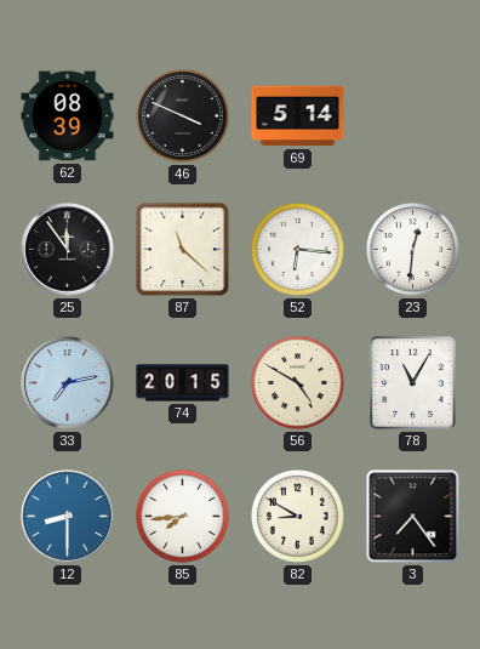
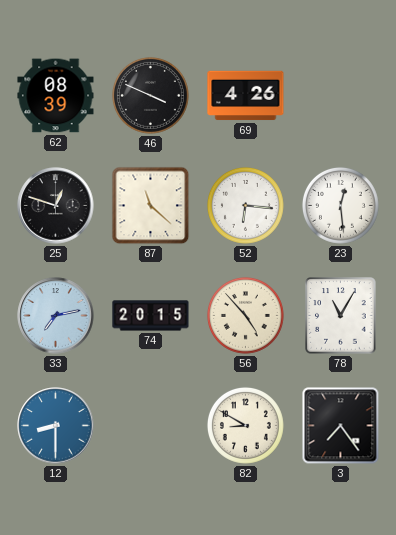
69: 5:14 -> 4:26
25: 11:54 -> 12:48
23: 12:31 -> 12:29
56: 4:50 -> 4:53
85: 7:44 -> none
